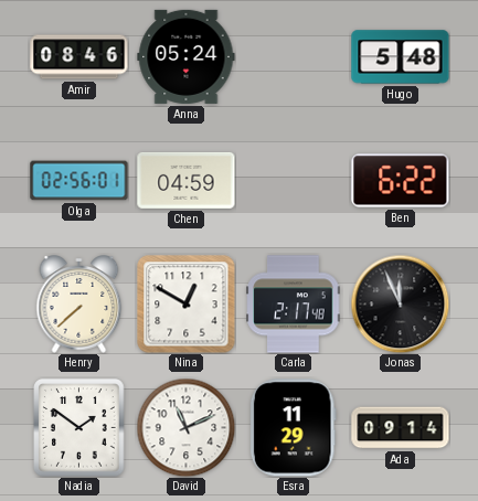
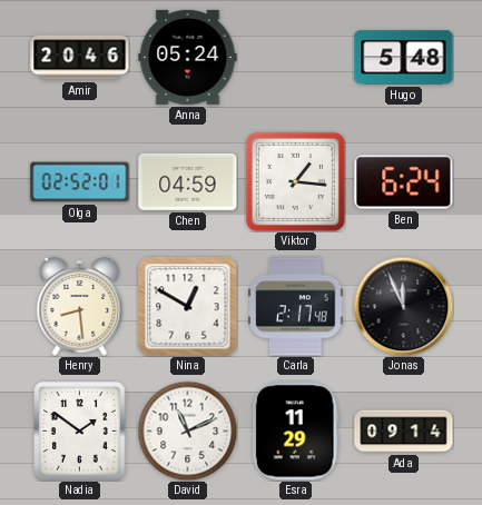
Amir: 08:46 -> 20:46
Olga: 02:56 -> 02:52
Viktor: none -> 1:16
Ben: 6:22 -> 6:24
Henry: 7:38 -> 8:29
